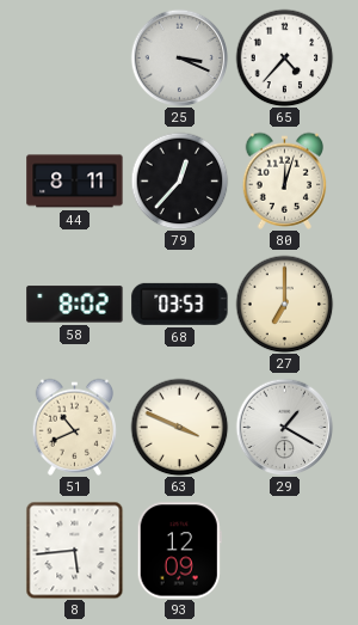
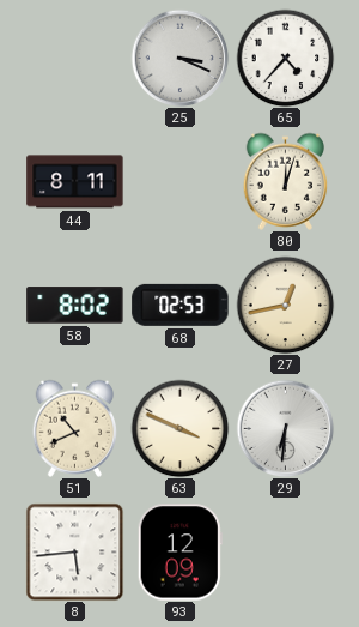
79: 12:37 -> none
68: 03:53 -> 02:53
27: 7:00 -> 12:43
29: 1:20 -> 6:31
